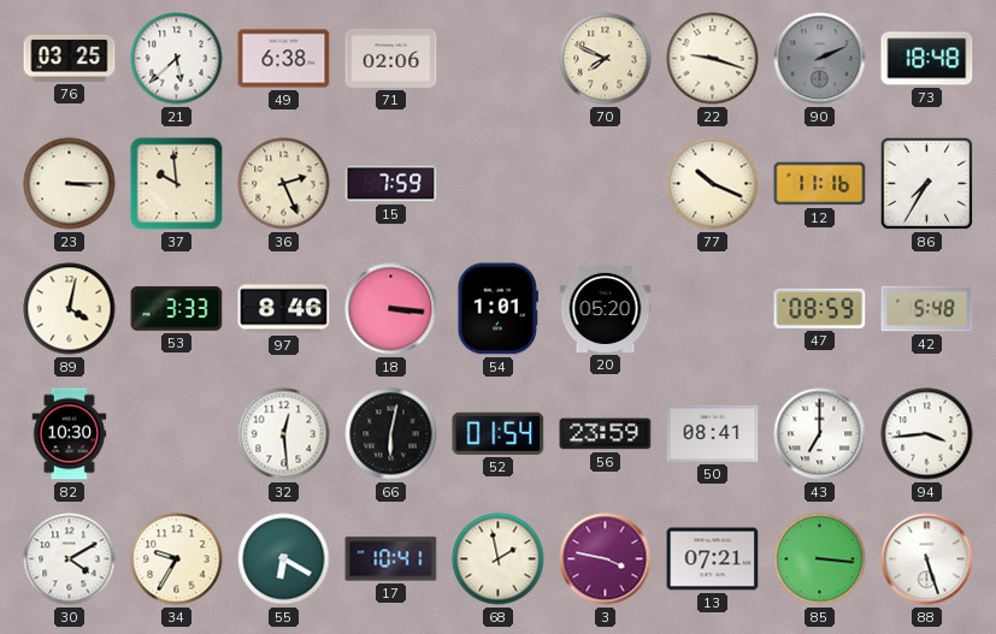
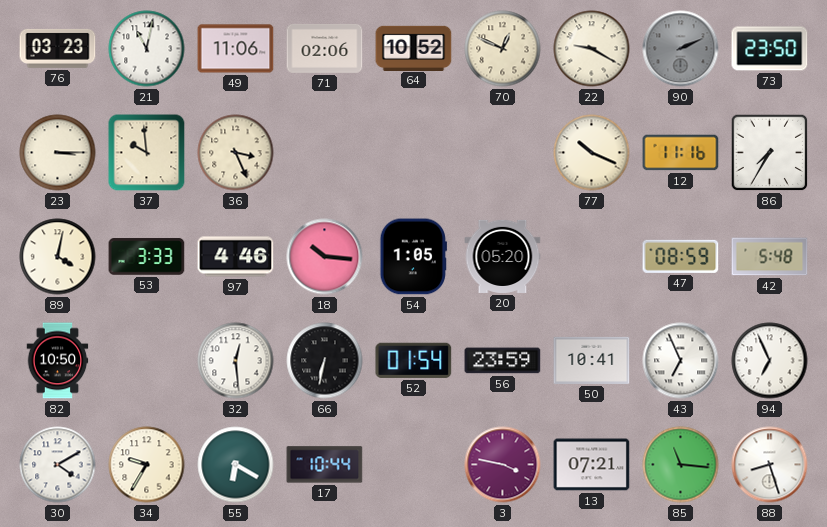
76: 03:25 -> 03:23
21: 5:38 -> 11:02
49: 6:38 -> 11:06
64: none -> 10:52
70: 7:49 -> 12:49
22: 9:18 -> 9:20
73: 18:48 -> 23:50
36: 2:26 -> 3:26
15: 7:59 -> none
97: 8:46 -> 4:46
18: 3:16 -> 10:16
54: 1:01 -> 1:05
82: 10:30 -> 10:50
66: 6:02 -> 6:32
50: 08:41 -> 10:41
43: 7:00 -> 6:56
94: 3:44 -> 6:56
17: 10:41 -> 10:44
68: 1:58 -> none
85: 3:16 -> 11:16
88: 5:27 -> 8:27
